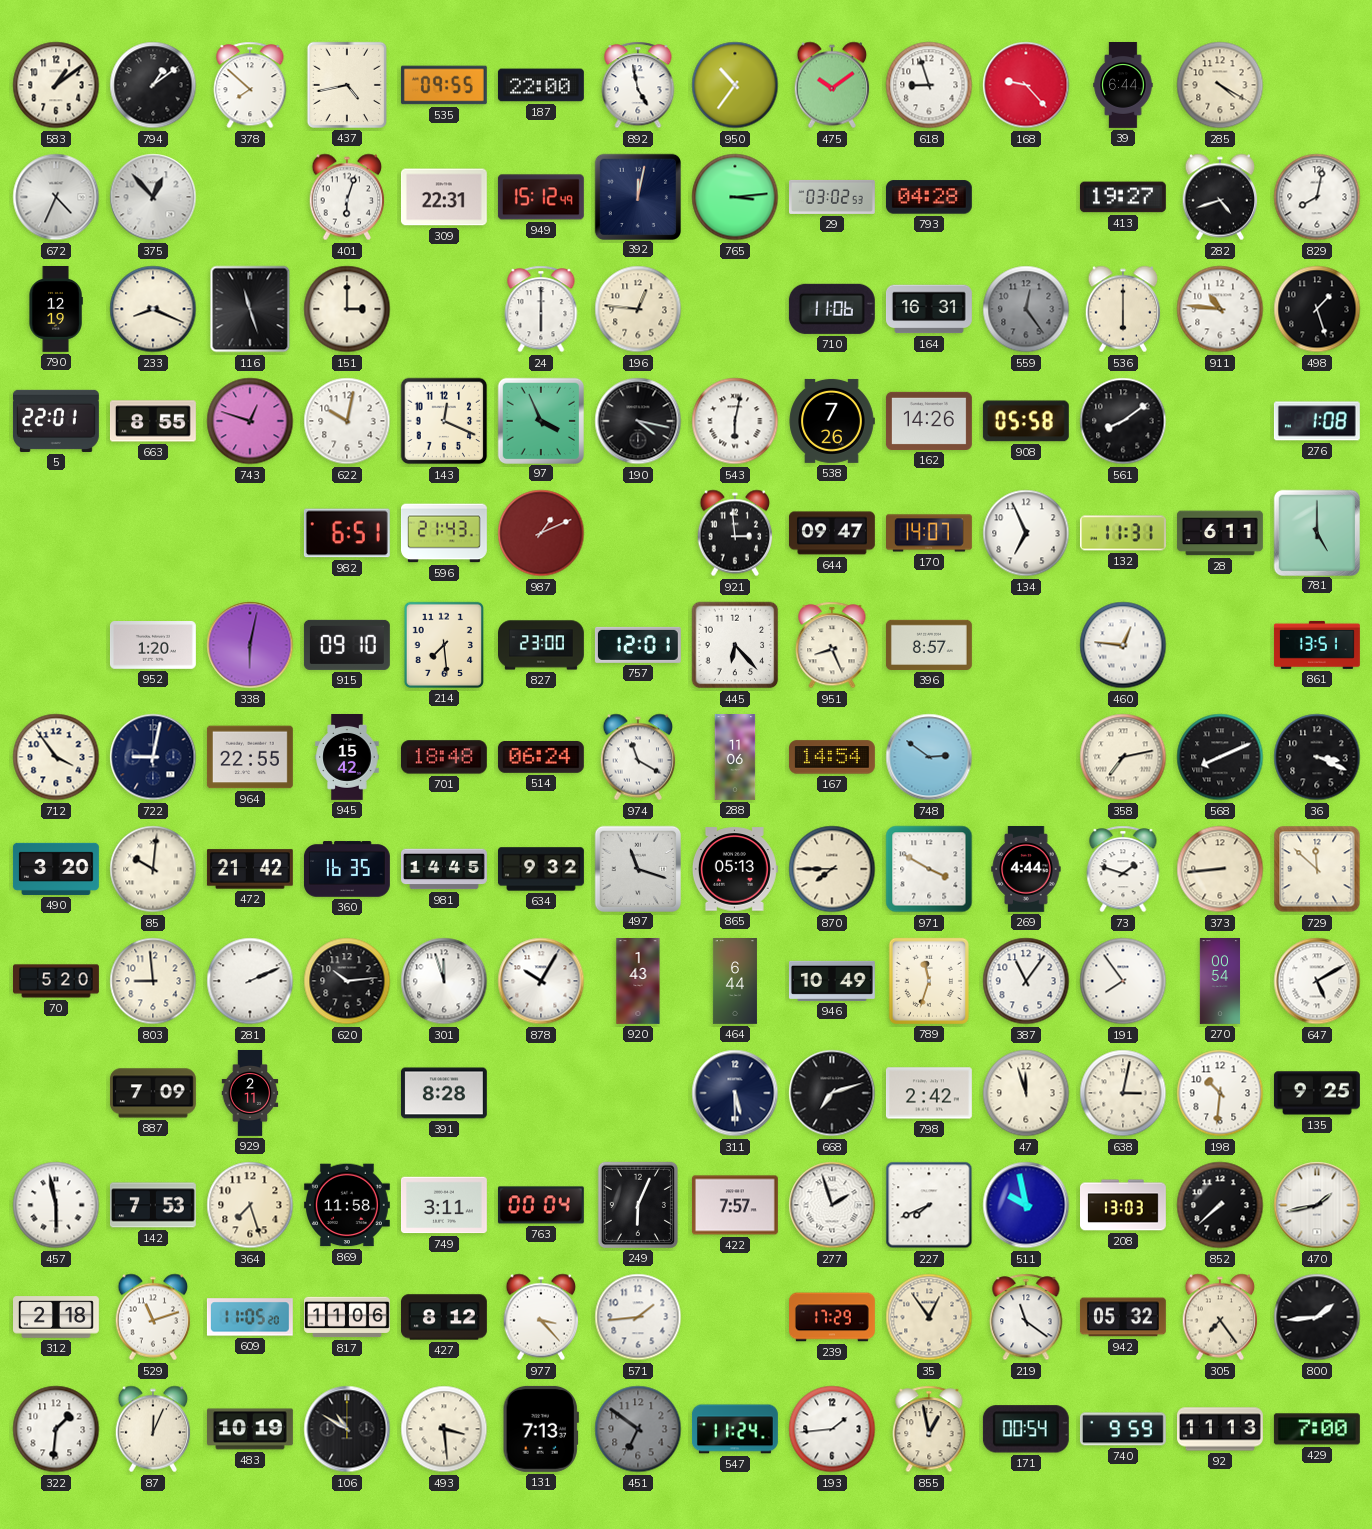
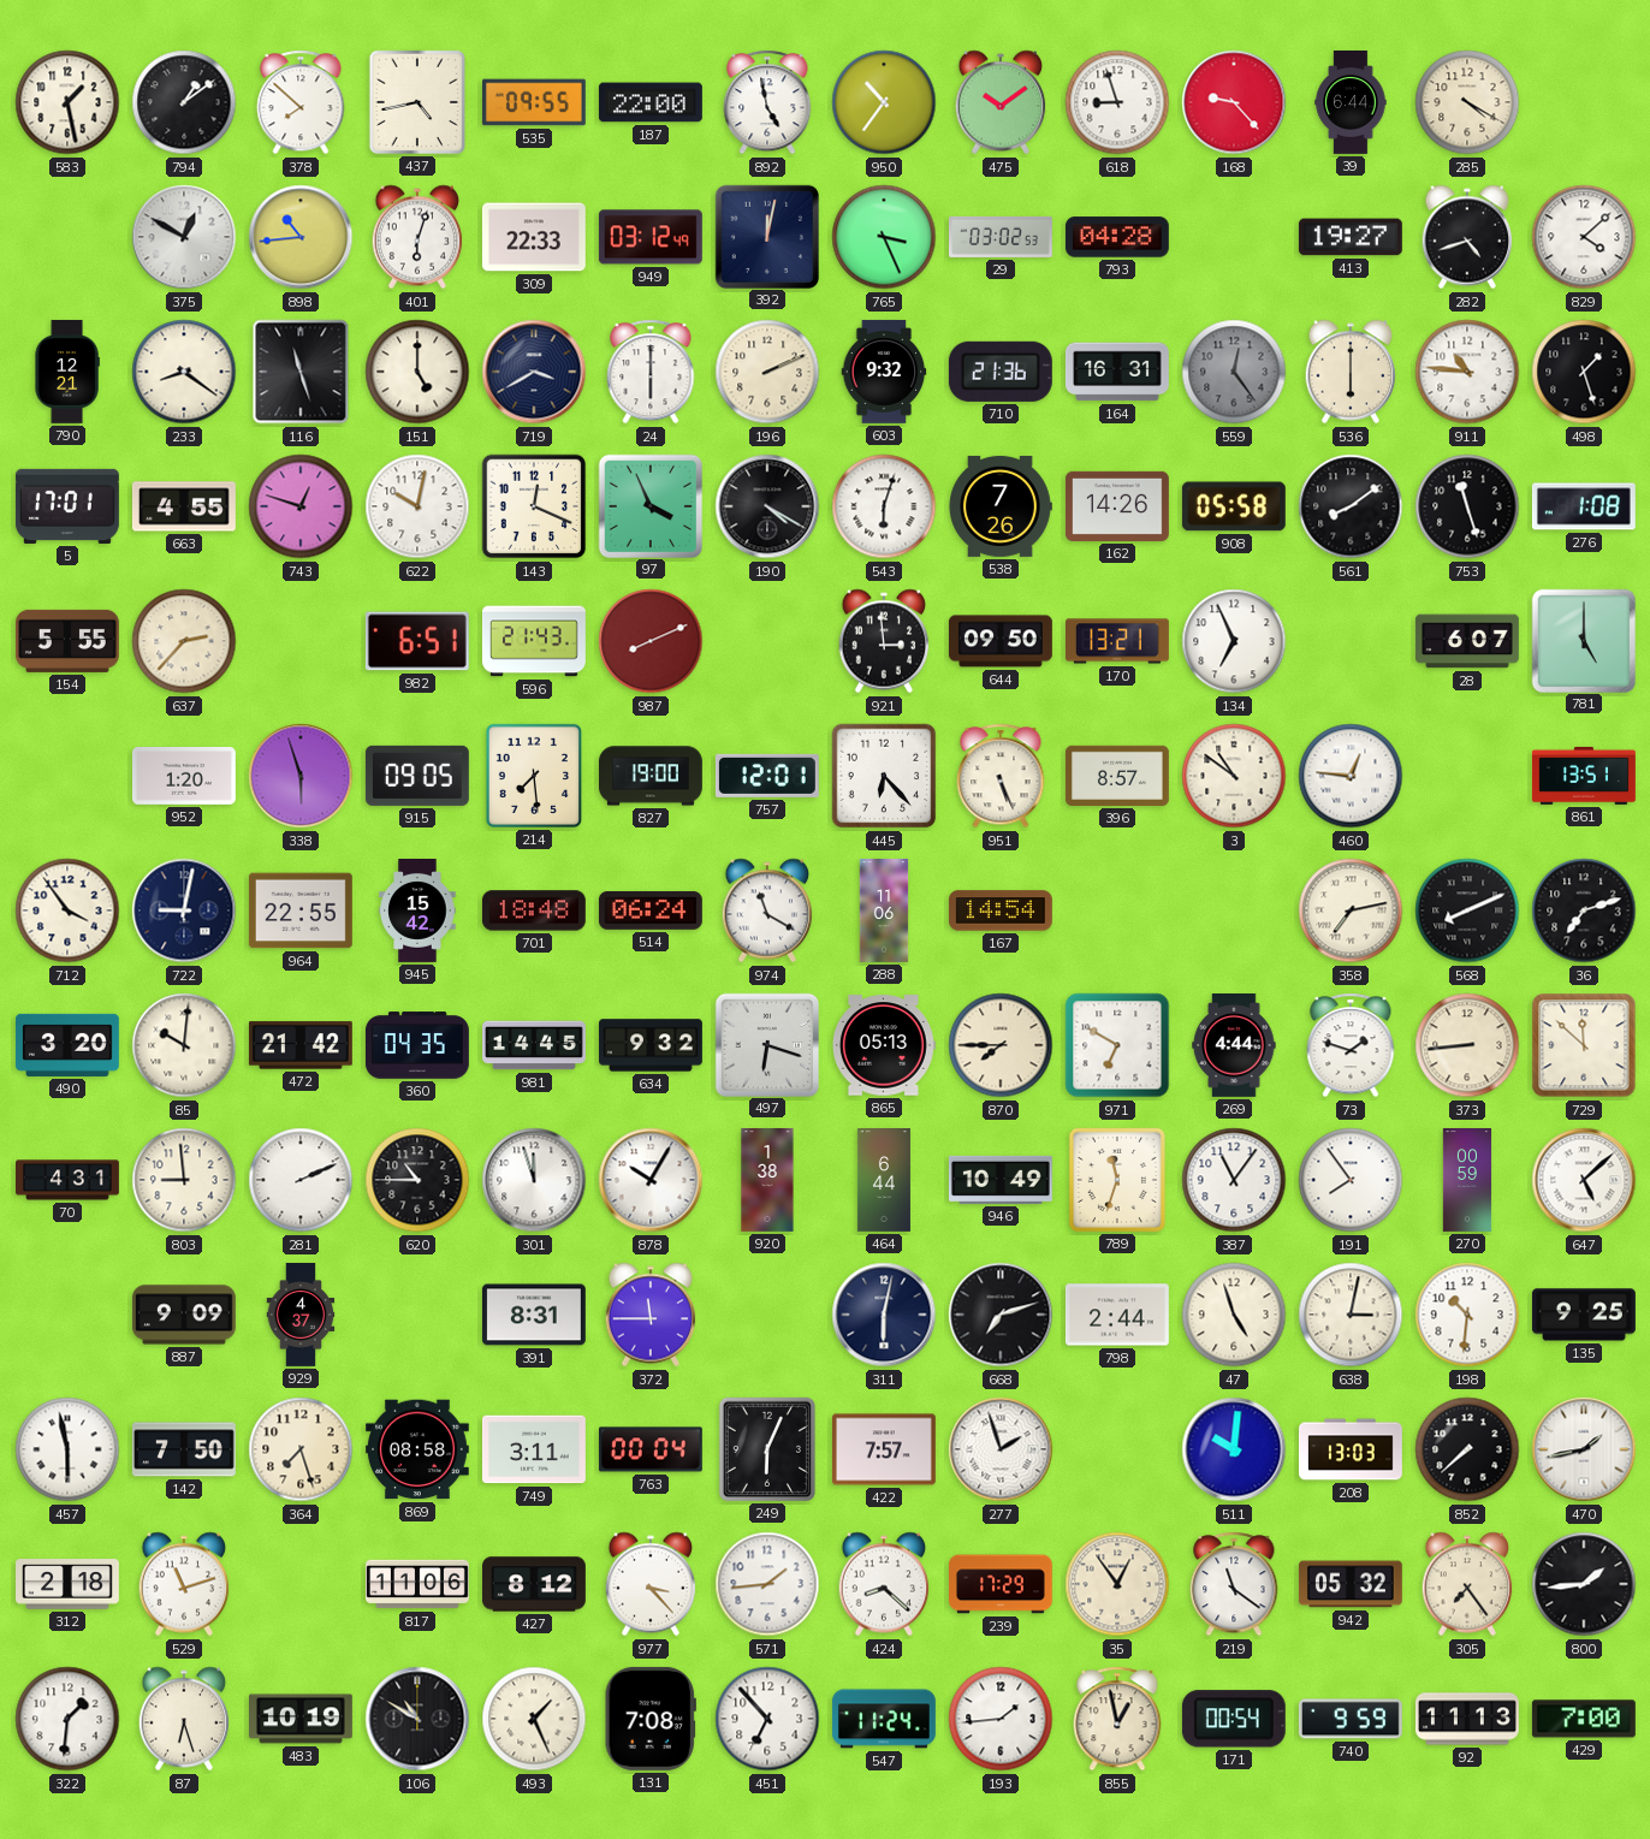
583: 1:09 -> 1:28
672: 4:34 -> none
375: 12:53 -> 12:50
898: none -> 10:44
309: 22:31 -> 22:33
949: 15:12 -> 03:12
765: 3:14 -> 3:26
829: 8:02 -> 4:08
790: 12:19 -> 12:21
233: 8:19 -> 8:21
151: 3:00 -> 5:00
719: none -> 3:40
196: 12:46 -> 2:11
603: none -> 9:32
710: 11:06 -> 21:36
5: 22:01 -> 17:01
663: 8:55 -> 4:55
190: 4:17 -> 4:20
543: 6:02 -> 6:03
753: none -> 11:27
154: none -> 5:55
637: none -> 2:37
987: 1:11 -> 8:11
644: 09:47 -> 09:50
170: 14:07 -> 13:21
132: 11:31 -> none
28: 6:11 -> 6:07
338: 6:02 -> 5:57
915: 09:10 -> 09:05
827: 23:00 -> 19:00
951: 8:26 -> 5:26
3: none -> 10:51
748: 2:51 -> none
36: 3:19 -> 7:12
360: 16:35 -> 04:35
497: 11:18 -> 6:18
971: 3:50 -> 6:50
70: 5:20 -> 4:31
620: 10:14 -> 10:45
920: 1:43 -> 1:38
270: 00:54 -> 00:59
647: 5:10 -> 5:08
887: 7:09 -> 9:09
929: 2:11 -> 4:37
391: 8:28 -> 8:31
372: none -> 11:45
311: 5:30 -> 6:02
798: 2:42 -> 2:44
47: 11:57 -> 4:57
142: 7:53 -> 7:50
869: 11:58 -> 08:58
227: 7:41 -> none
511: 9:58 -> 10:01
609: 11:05 -> none
424: none -> 8:22
87: 12:04 -> 6:27
493: 3:29 -> 1:26
131: 7:13 -> 7:08
451: 6:51 -> 6:53
451 dial: grey -> white
